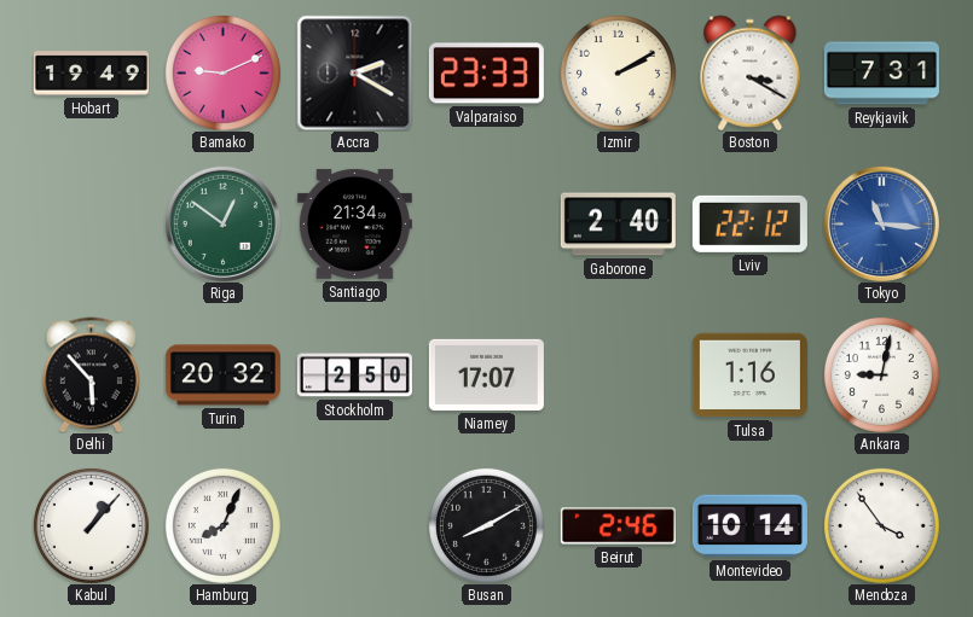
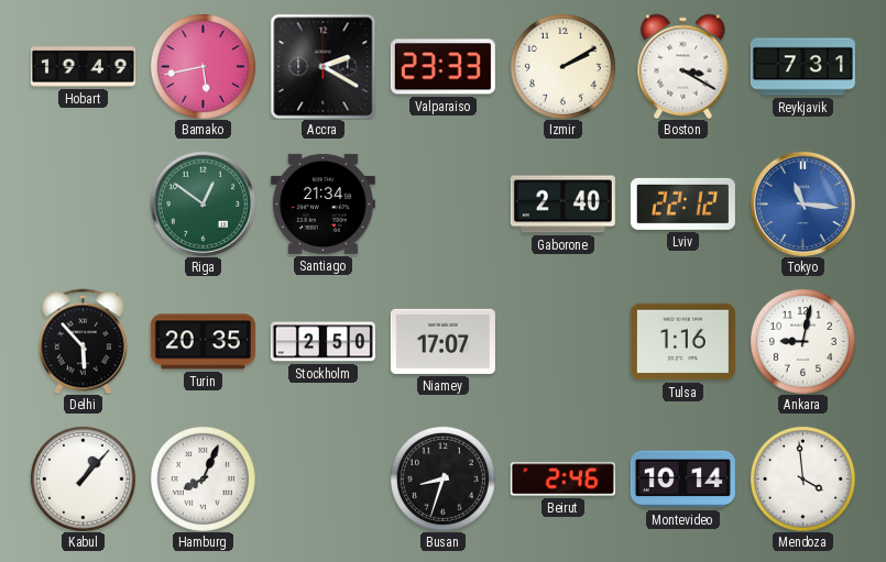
Bamako: 9:11 -> 5:43
Turin: 20:32 -> 20:35
Busan: 8:10 -> 8:33
Mendoza: 3:54 -> 3:59
